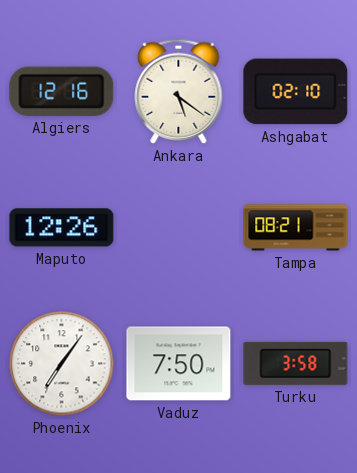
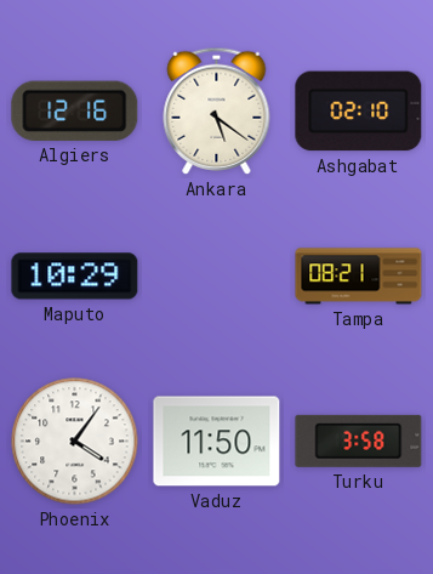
Maputo: 12:26 -> 10:29
Phoenix: 7:06 -> 4:06
Vaduz: 7:50 -> 11:50
